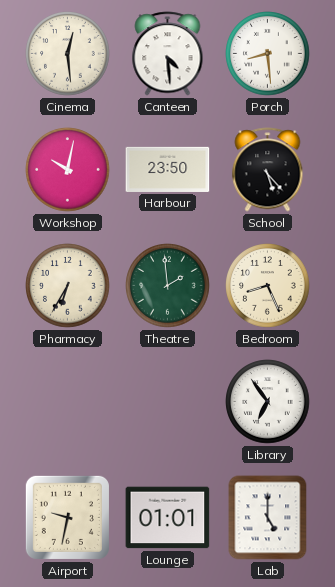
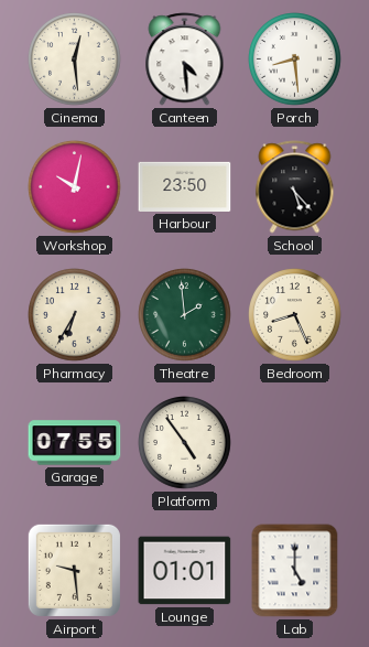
Garage: none -> 07:55
Platform: none -> 4:54
Library: 6:54 -> none
Airport: 9:32 -> 9:29
